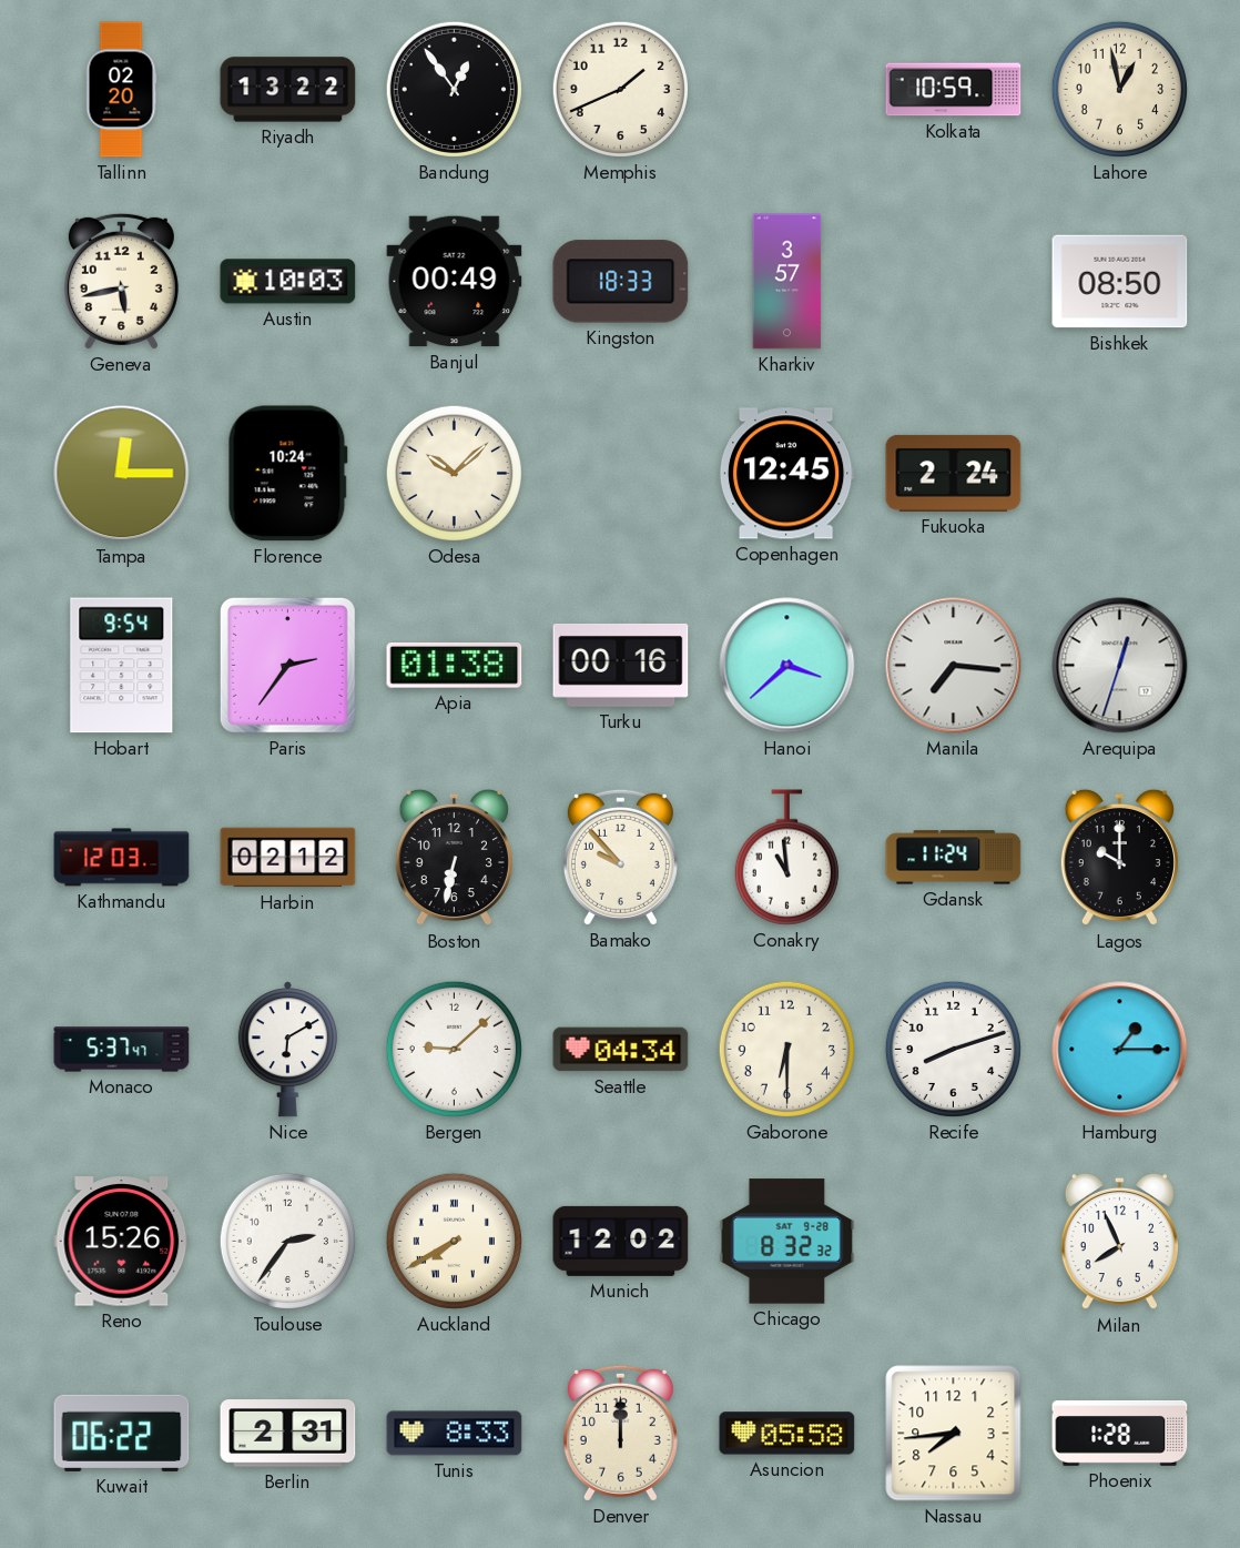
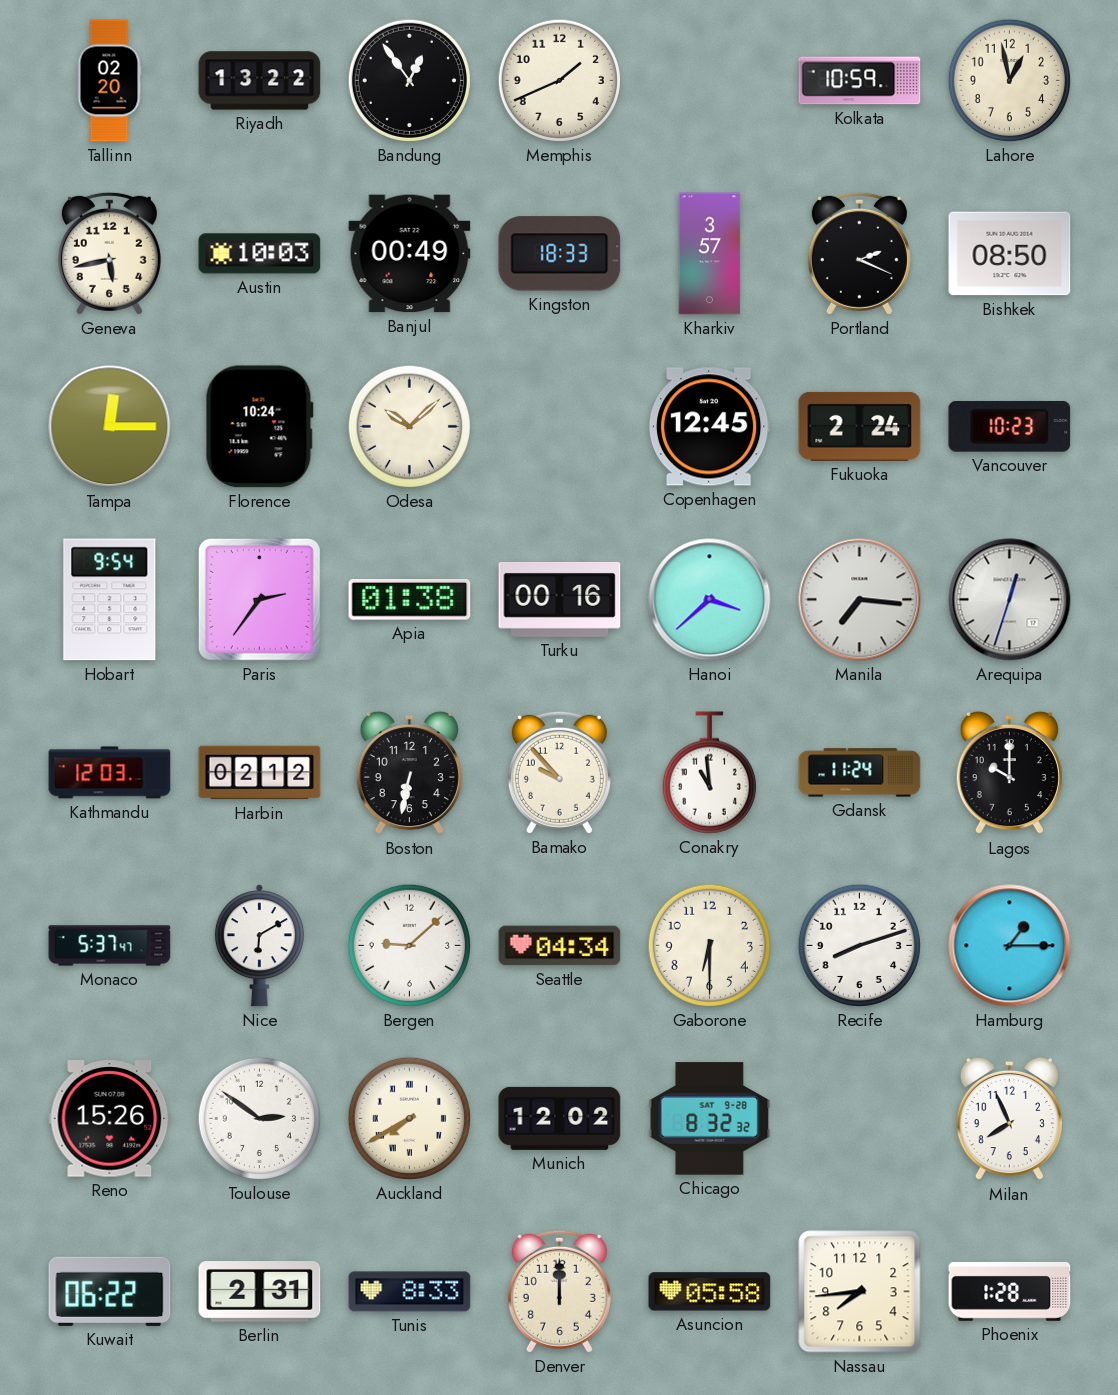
Portland: none -> 2:19
Vancouver: none -> 10:23
Toulouse: 2:36 -> 2:51
